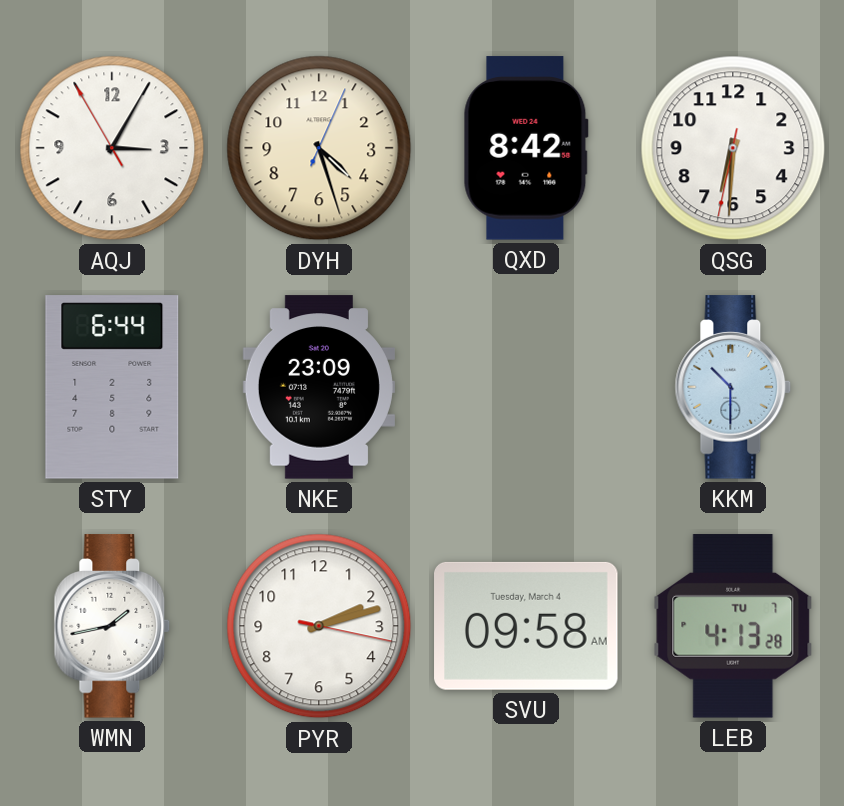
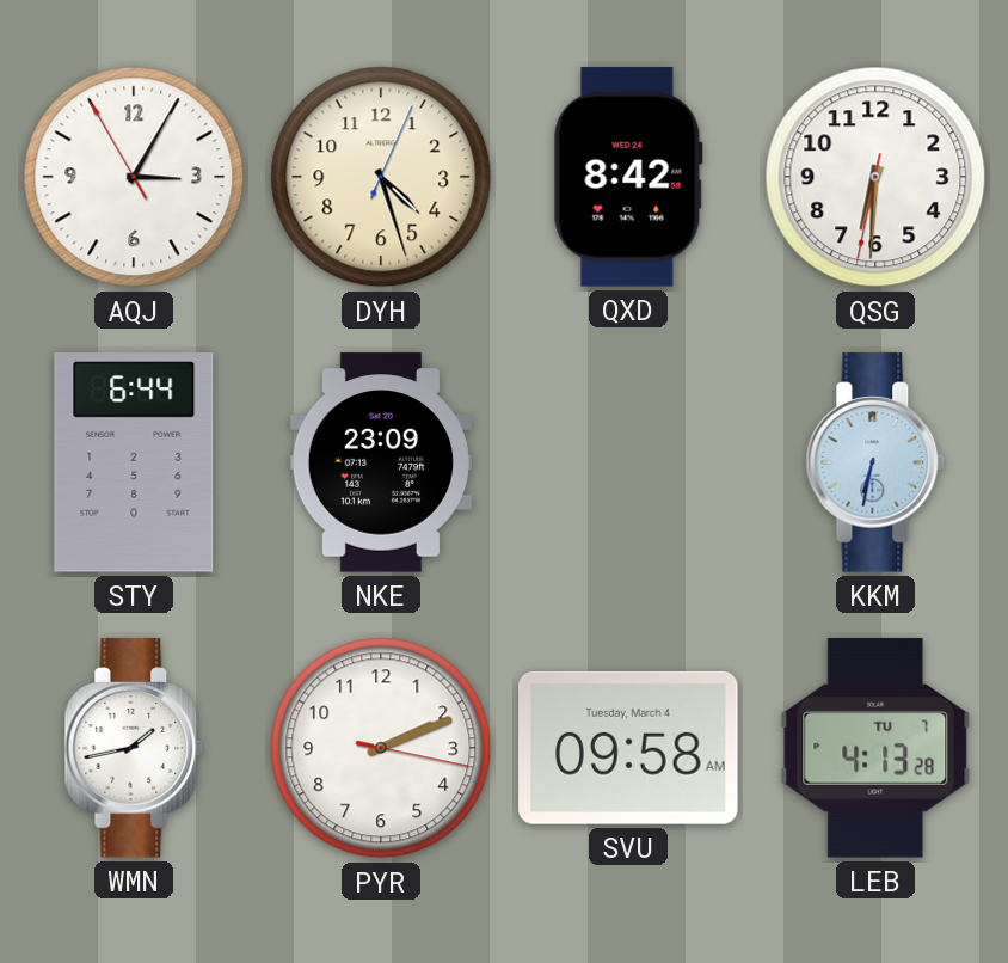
KKM: 10:30 -> 6:32
PYR: 2:12 -> 2:11
